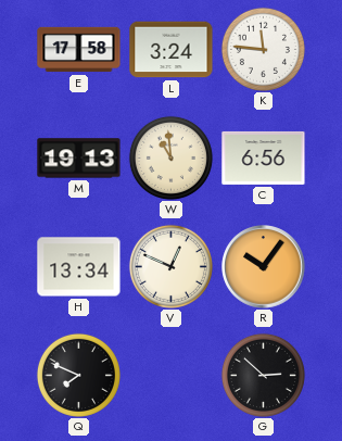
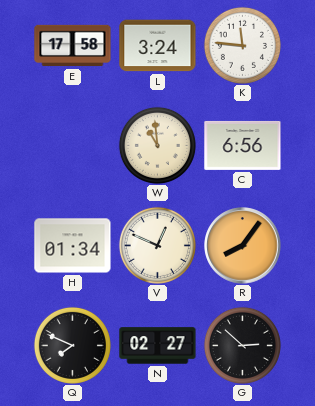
M: 19:13 -> none
H: 13:34 -> 01:34
R: 10:06 -> 8:06
N: none -> 02:27
